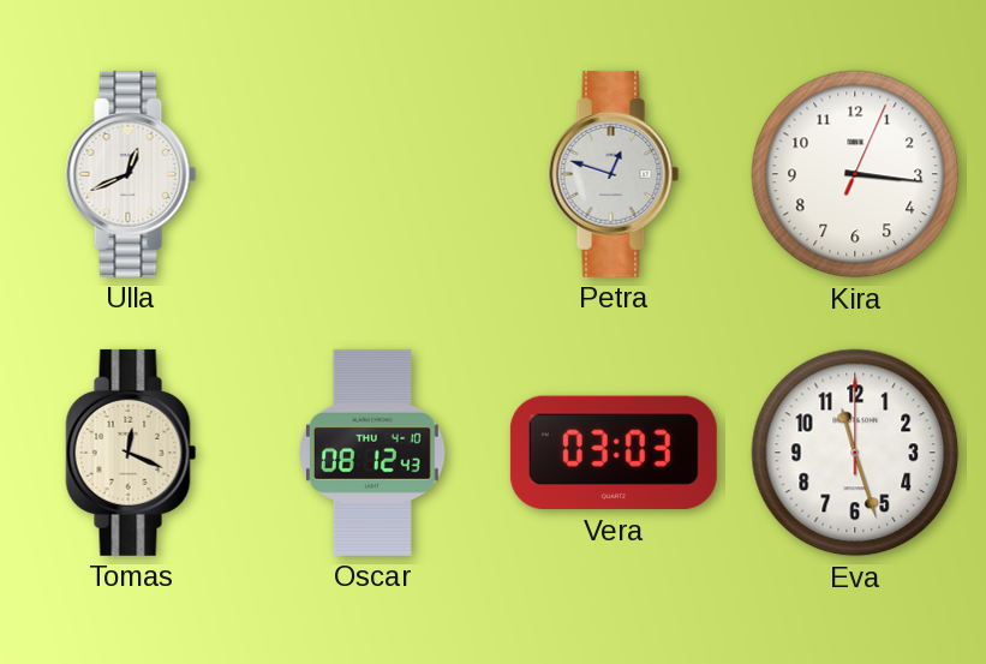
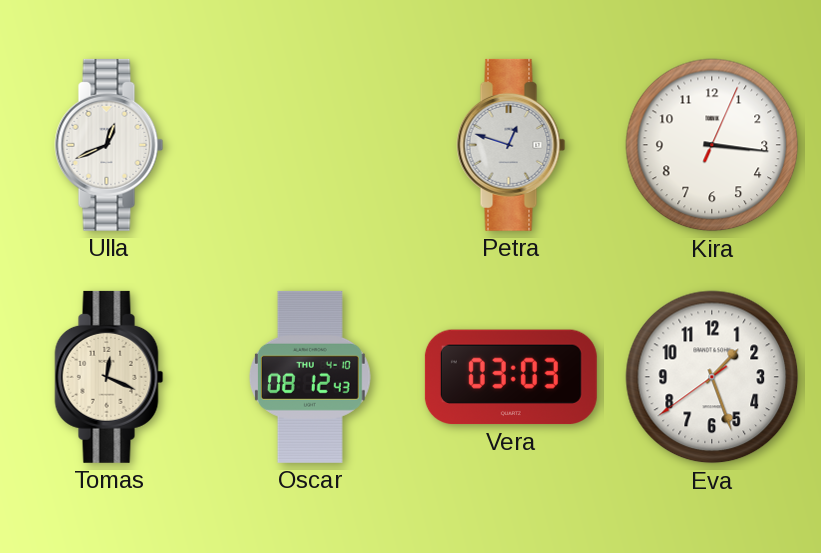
Eva: 11:27 -> 1:26
